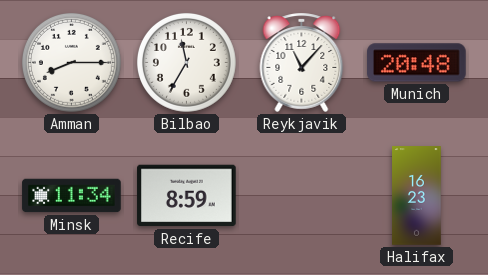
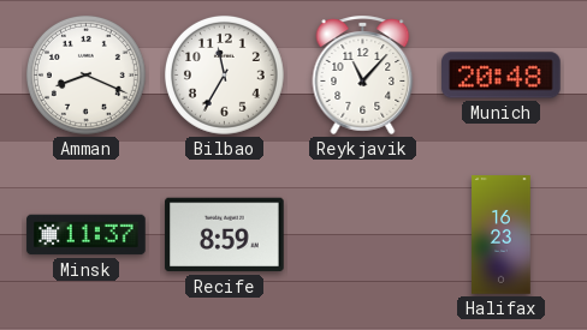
Amman: 8:15 -> 8:19
Minsk: 11:34 -> 11:37
